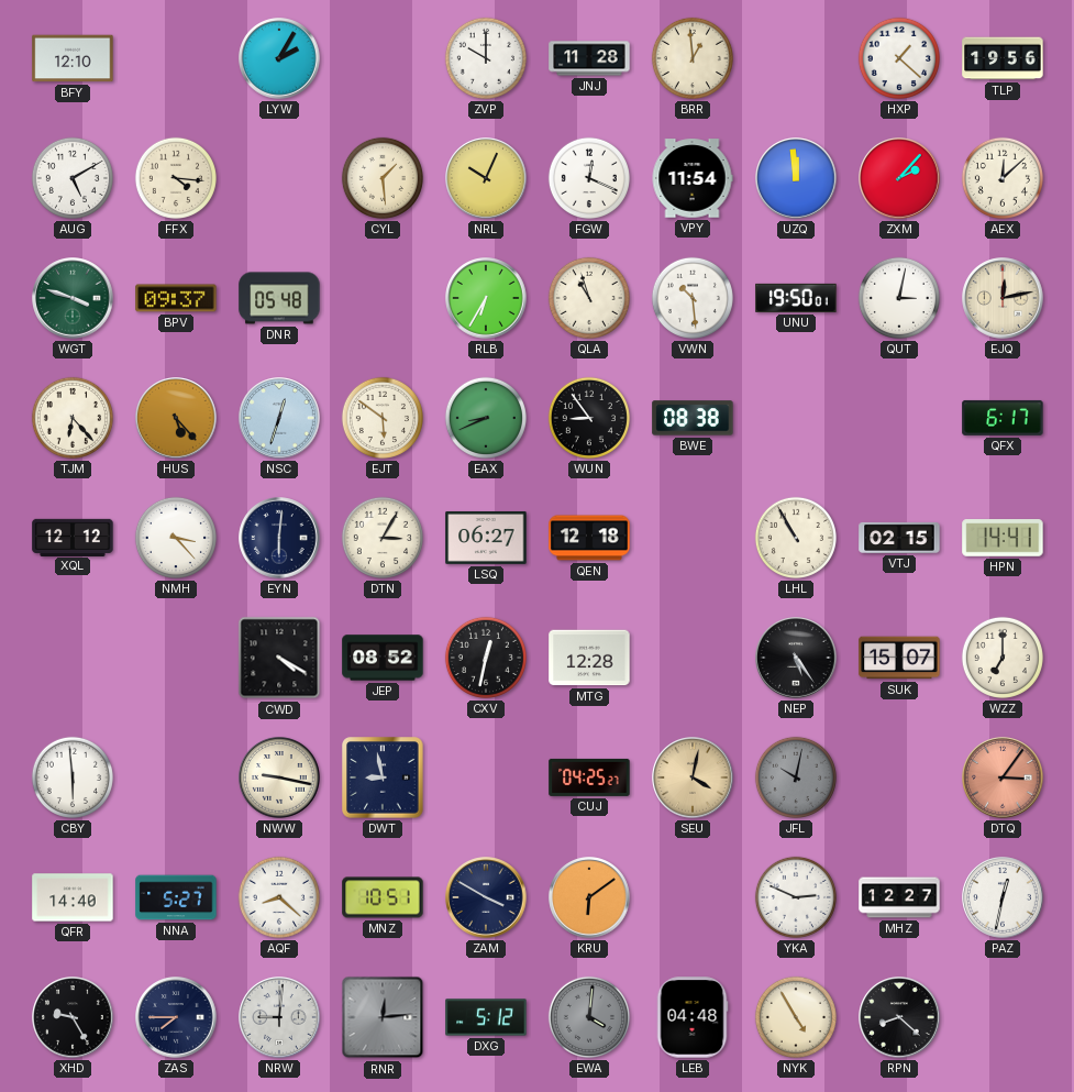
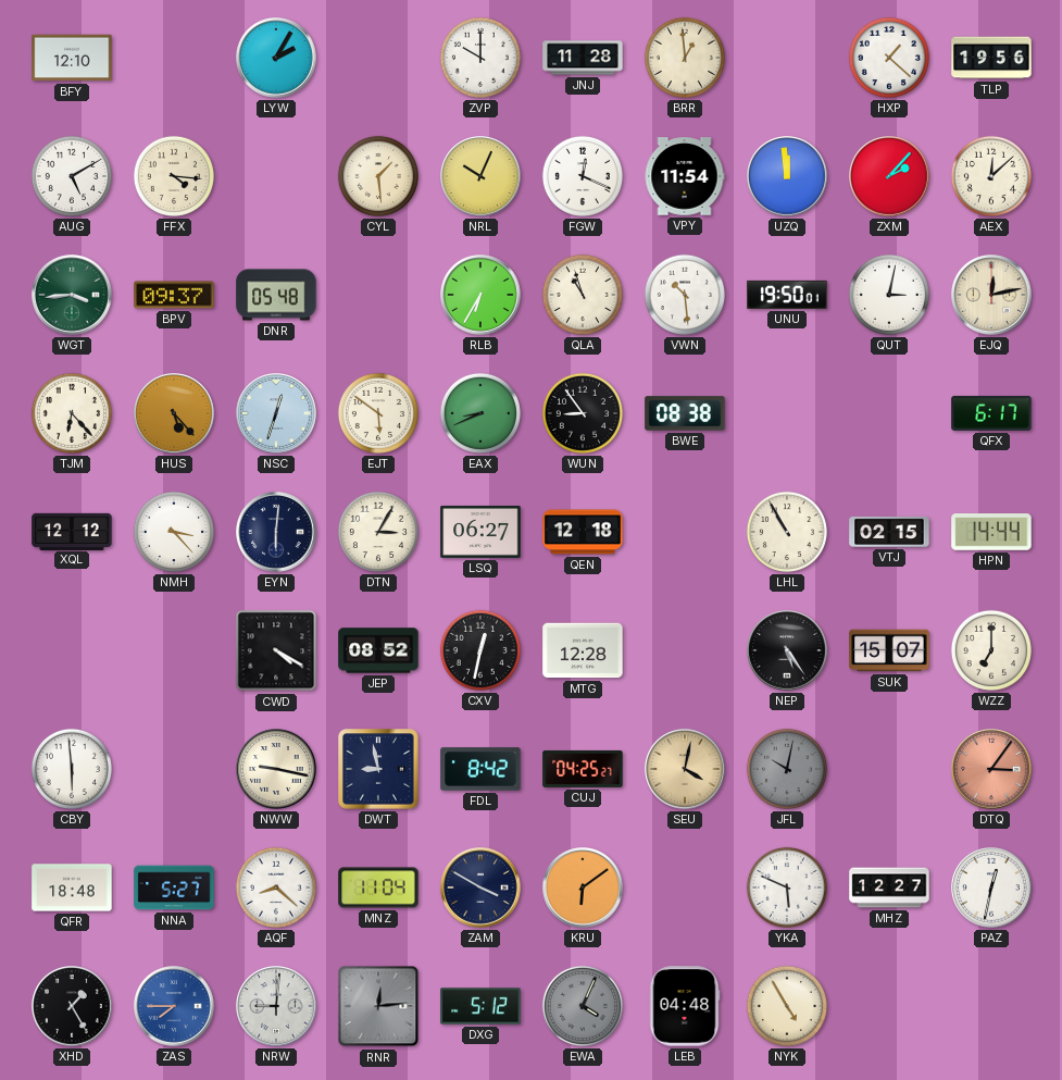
WGT: 3:48 -> 3:44
HPN: 14:41 -> 14:44
FDL: none -> 8:42
QFR: 14:40 -> 18:48
MNZ: 10:51 -> 11:04
YKA: 2:49 -> 5:49
XHD: 9:25 -> 1:25
ZAS dial: navy -> blue
EWA: 4:01 -> 4:04
RPN: 8:22 -> none
